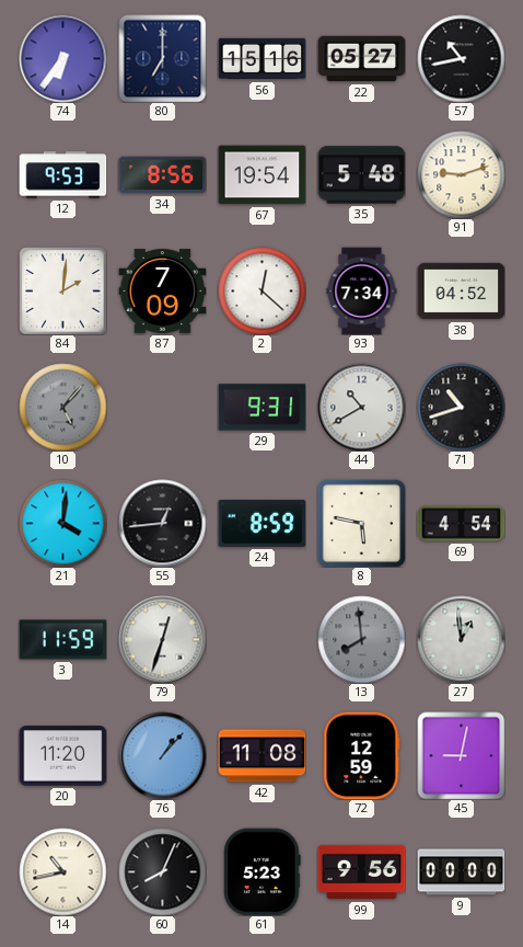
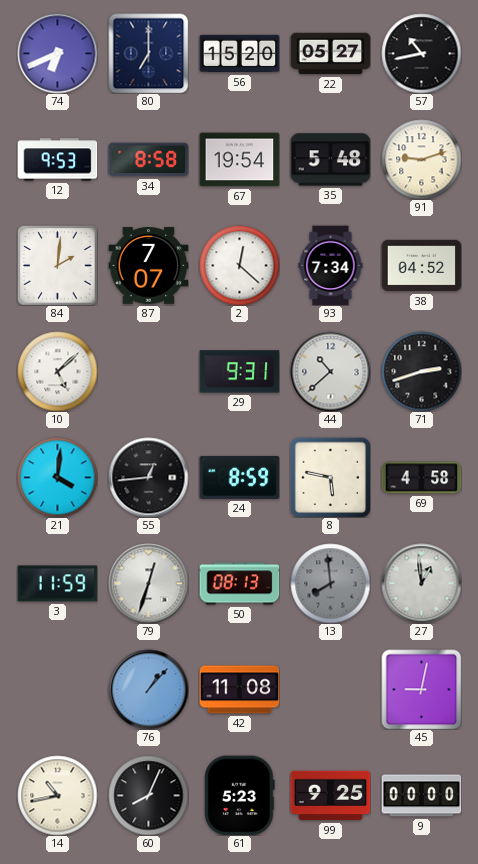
74: 6:36 -> 6:41
56: 15:16 -> 15:20
34: 8:56 -> 8:58
87: 7:09 -> 7:07
10: 5:07 -> 5:08
10 dial: grey -> white
44: 10:40 -> 10:38
71: 10:42 -> 2:42
69: 4:54 -> 4:58
50: none -> 08:13
20: 11:20 -> none
72: 12:59 -> none
99: 9:56 -> 9:25
